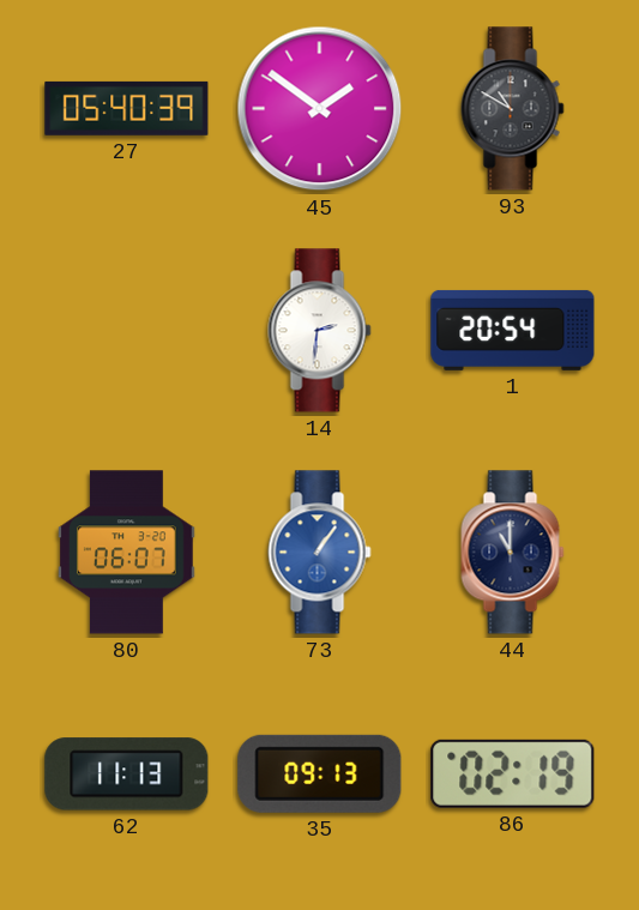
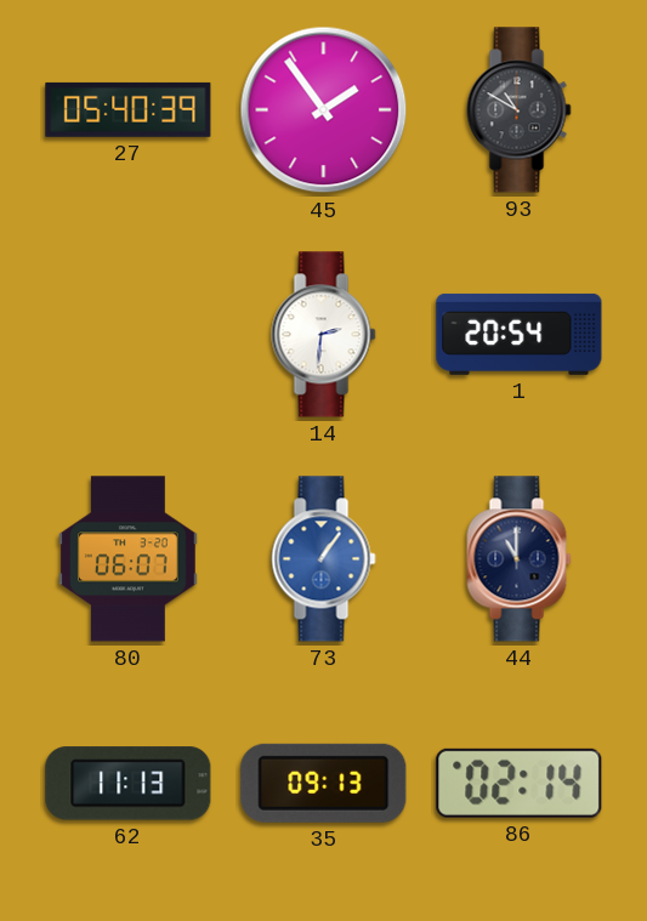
45: 1:51 -> 1:54
86: 02:19 -> 02:14
